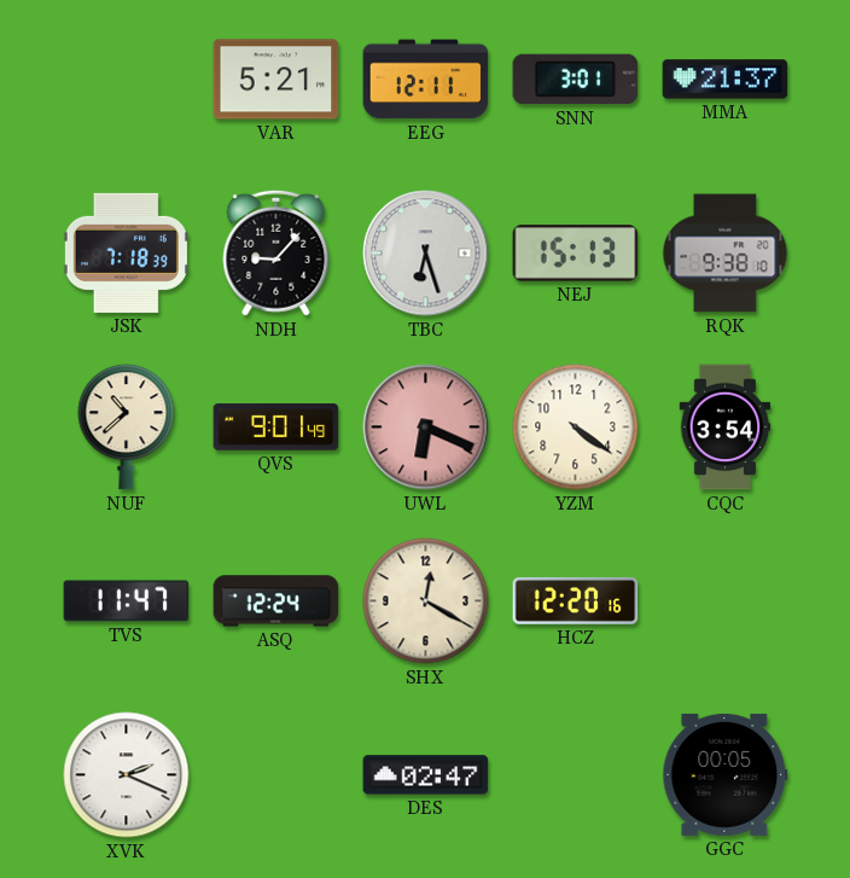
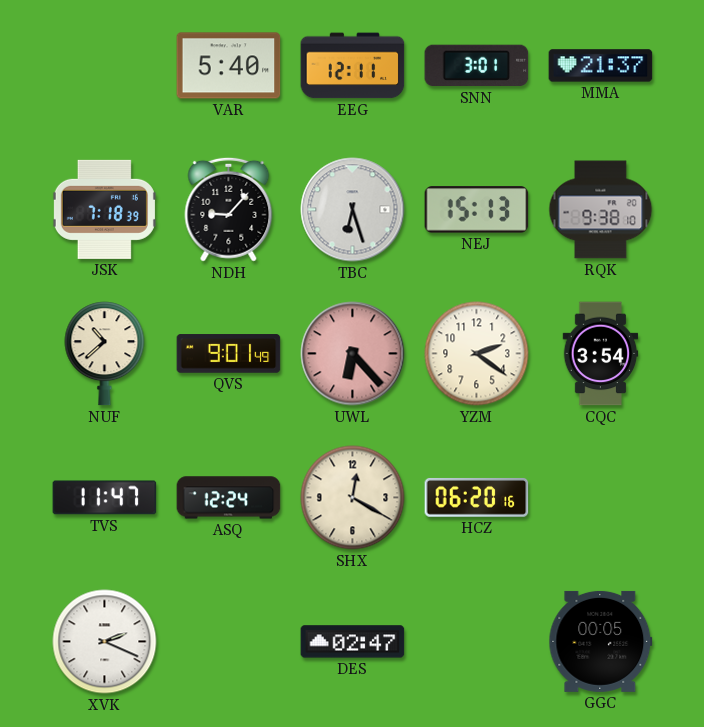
VAR: 5:21 -> 5:40
UWL: 6:19 -> 6:23
YZM: 4:21 -> 2:21
HCZ: 12:20 -> 06:20
